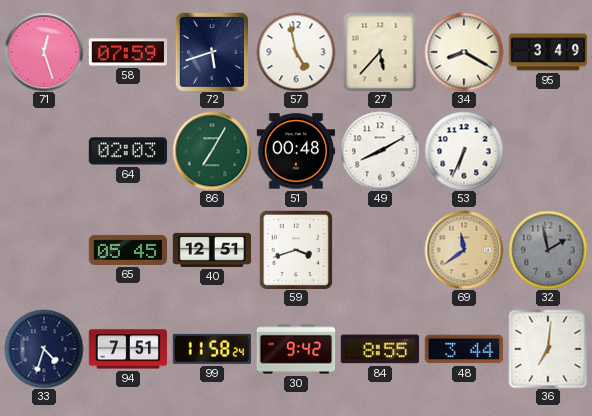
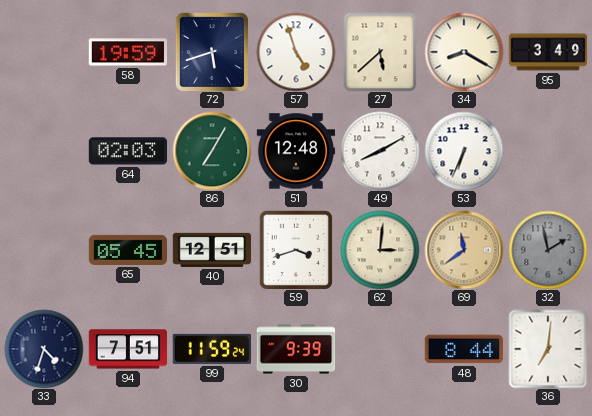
71: 12:27 -> none
58: 07:59 -> 19:59
57: 4:58 -> 4:57
27: 5:37 -> 5:38
51: 00:48 -> 12:48
62: none -> 3:01
99: 11:58 -> 11:59
30: 9:42 -> 9:39
84: 8:55 -> none
48: 3:44 -> 8:44
